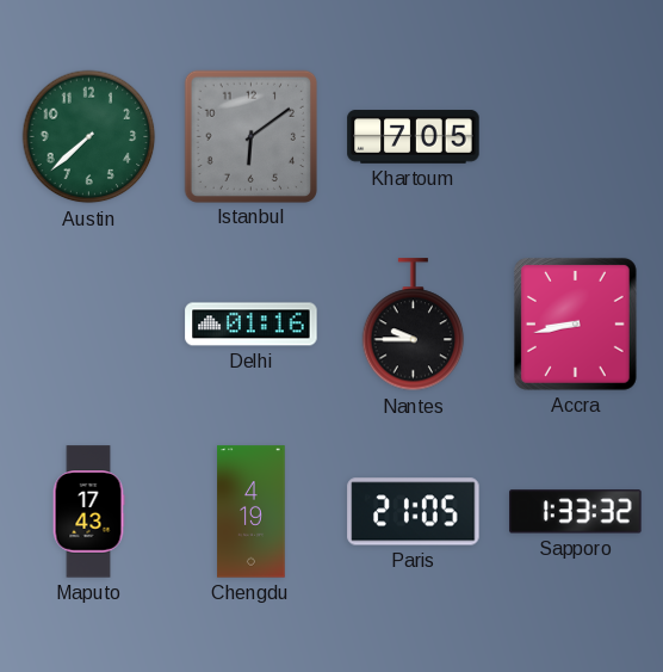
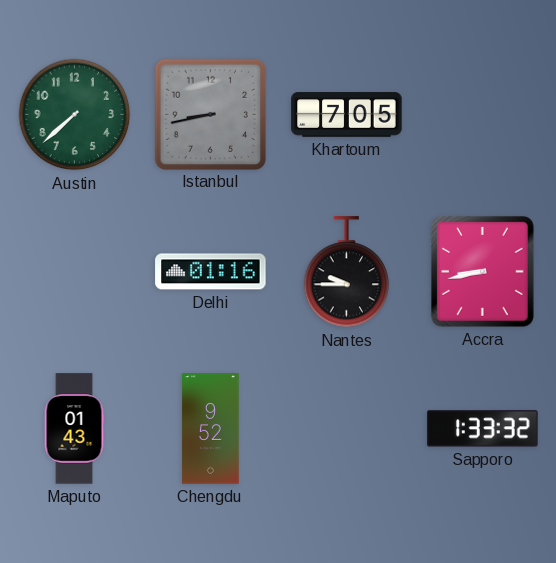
Istanbul: 6:09 -> 8:43
Maputo: 17:43 -> 01:43
Chengdu: 4:19 -> 9:52
Paris: 21:05 -> none
